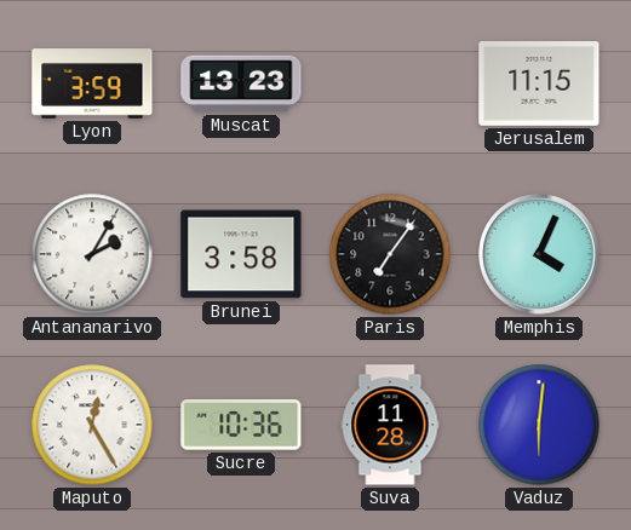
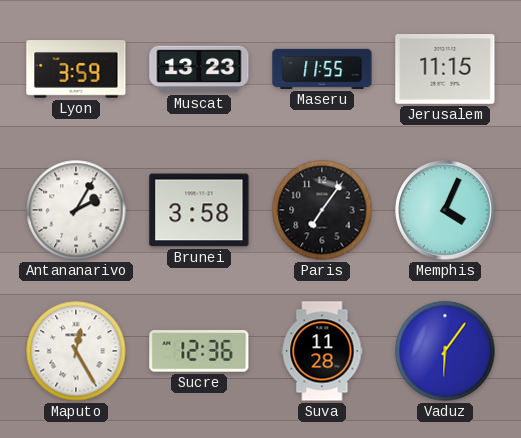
Maseru: none -> 11:55
Sucre: 10:36 -> 12:36
Vaduz: 6:01 -> 6:06
